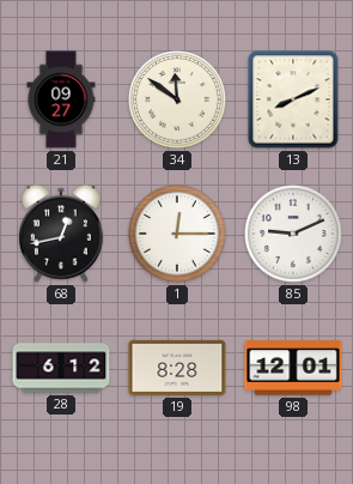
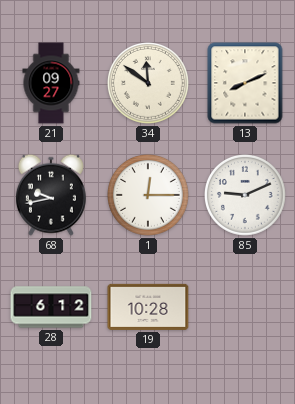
68: 12:43 -> 9:43
19: 8:28 -> 10:28
98: 12:01 -> none
